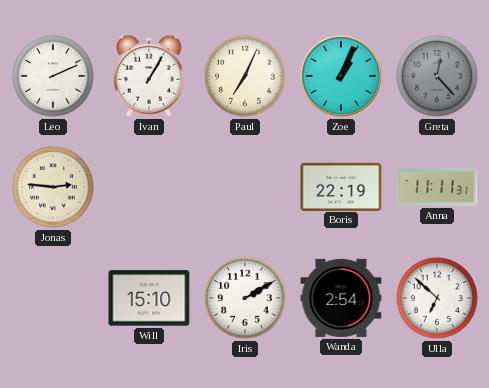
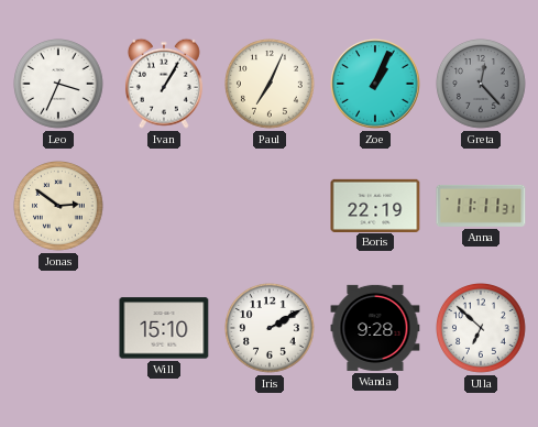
Leo: 2:11 -> 3:34
Jonas: 2:46 -> 2:51
Wanda: 2:54 -> 9:28
